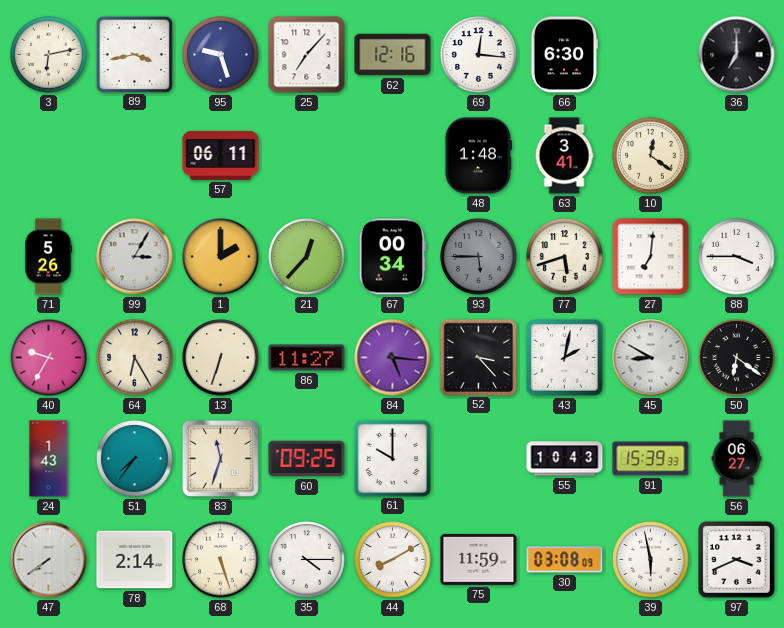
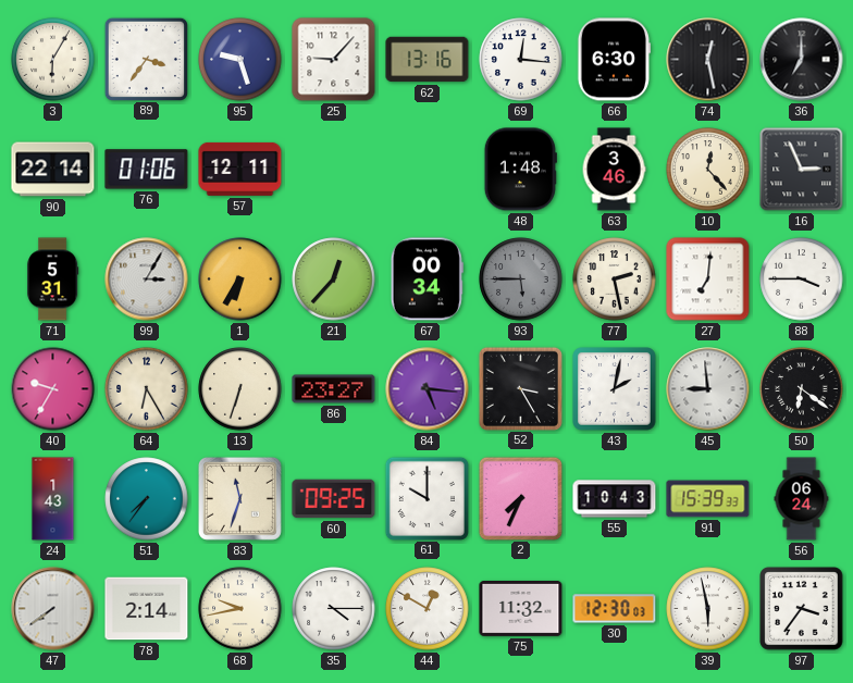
3: 6:13 -> 6:05
89: 3:43 -> 3:36
25: 7:07 -> 9:07
62: 12:16 -> 13:16
74: none -> 12:28
90: none -> 22:14
76: none -> 01:06
57: 06:11 -> 12:11
63: 3:41 -> 3:46
10: 12:21 -> 12:23
16: none -> 2:56
71: 5:26 -> 5:31
1: 2:00 -> 6:35
77: 5:42 -> 2:28
86: 11:27 -> 23:27
52: 3:23 -> 3:25
45: 8:50 -> 8:59
2: none -> 7:34
56: 06:27 -> 06:24
68: 5:27 -> 9:43
44: 8:10 -> 12:50
75: 11:59 -> 11:32
30: 03:08 -> 12:30
97: 3:41 -> 3:36
